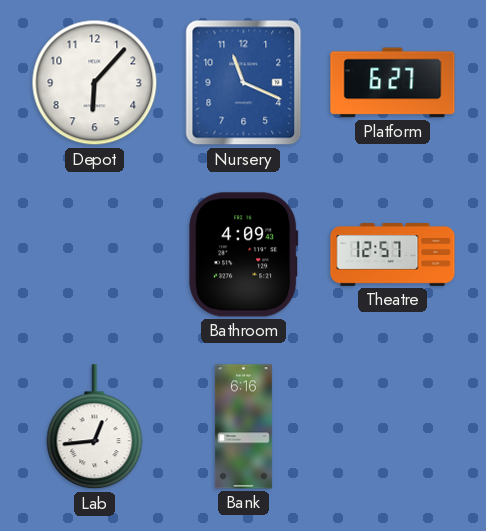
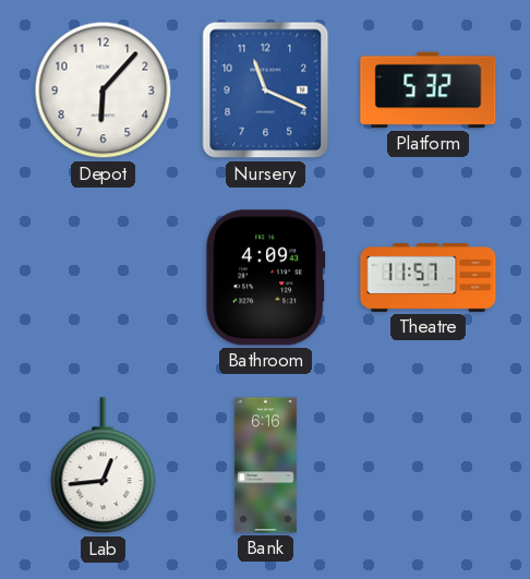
Platform: 6:27 -> 5:32
Theatre: 12:57 -> 11:57
